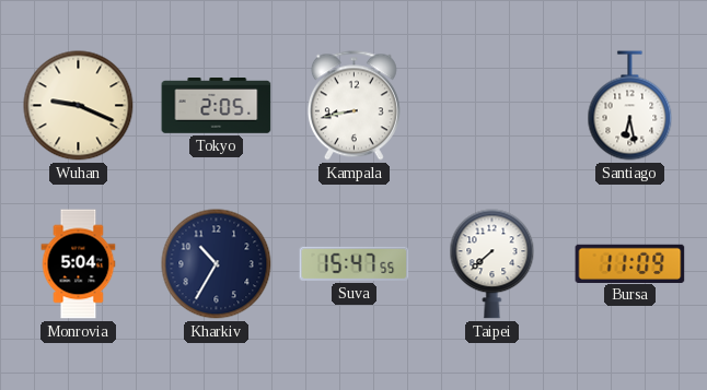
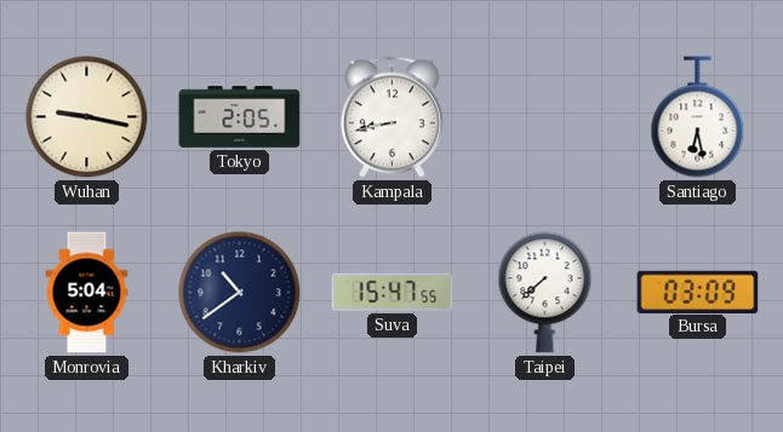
Wuhan: 9:19 -> 9:17
Kharkiv: 10:35 -> 10:39
Bursa: 11:09 -> 03:09
